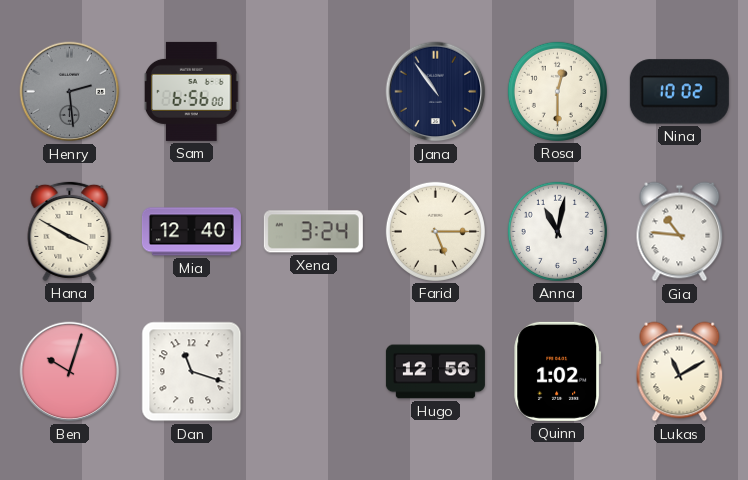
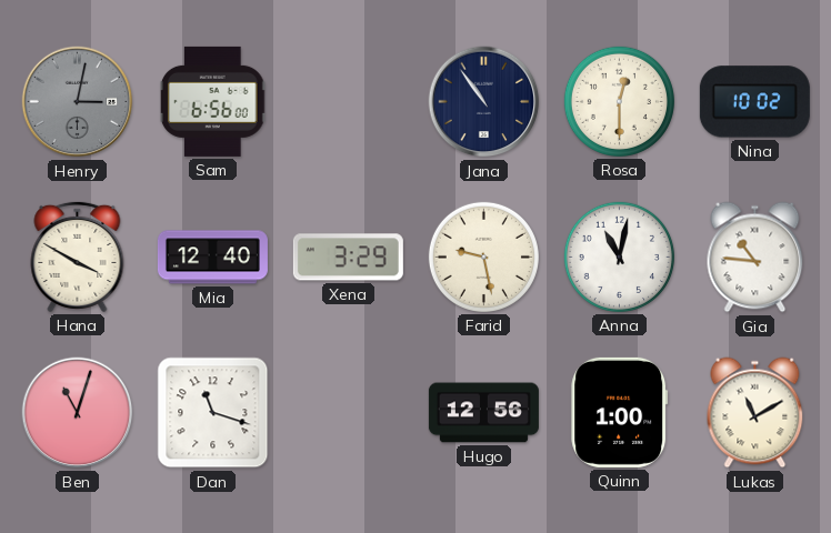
Henry: 2:29 -> 3:02
Xena: 3:24 -> 3:29
Farid: 5:15 -> 9:28
Ben: 10:03 -> 11:03
Quinn: 1:02 -> 1:00
